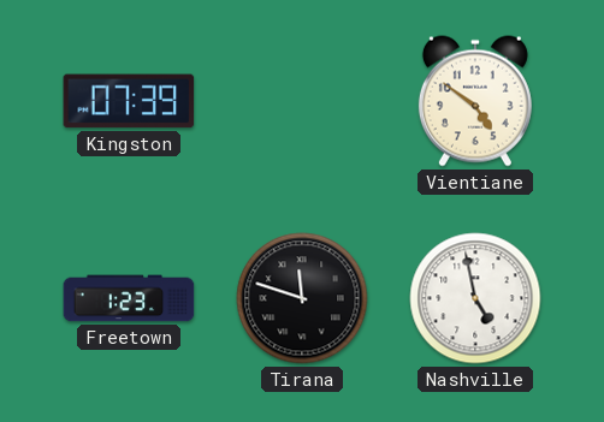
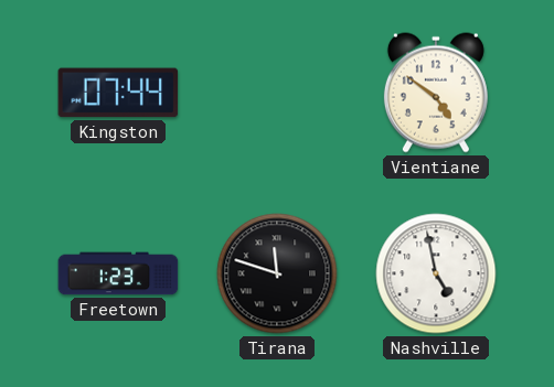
Kingston: 07:39 -> 07:44
